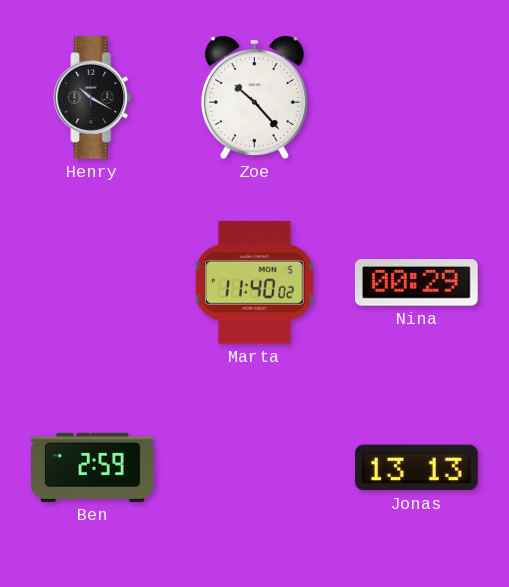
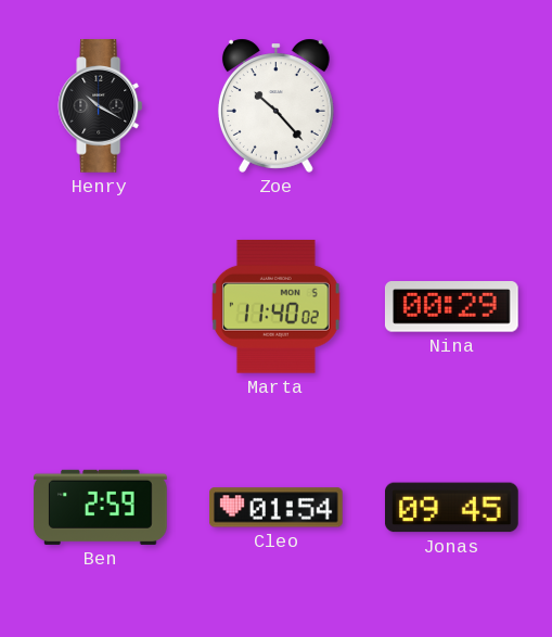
Cleo: none -> 01:54
Jonas: 13:13 -> 09:45
